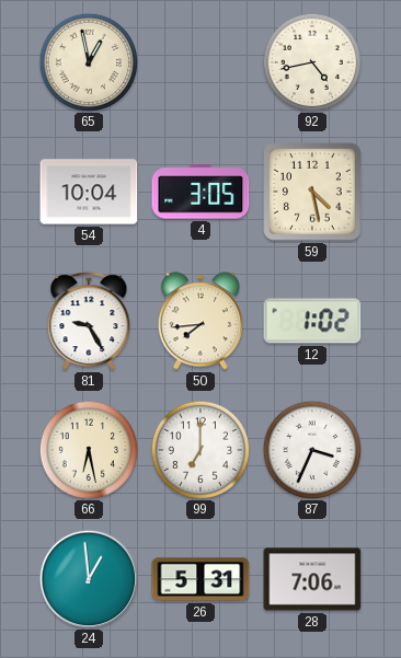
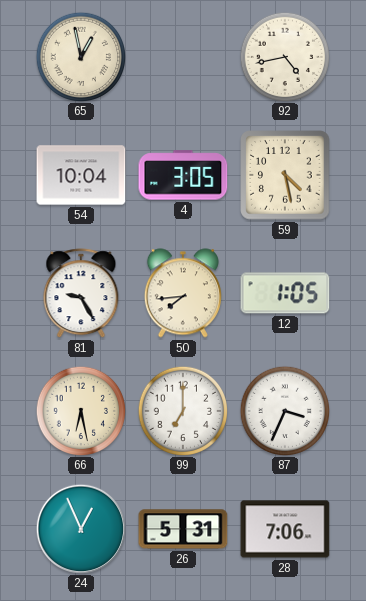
12: 1:02 -> 1:05
24: 12:59 -> 12:56
